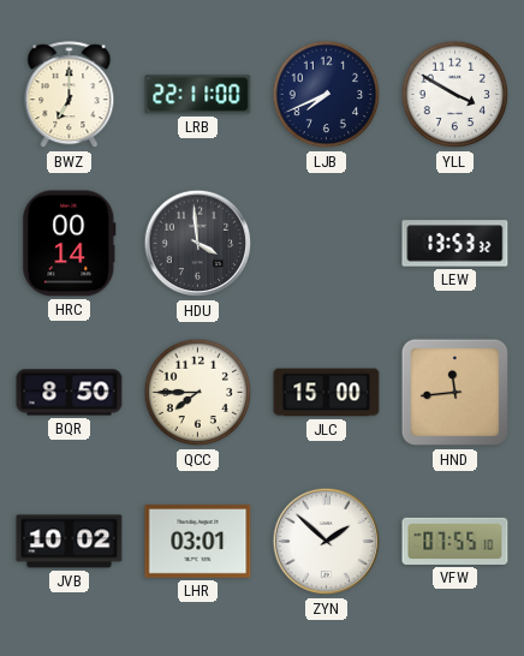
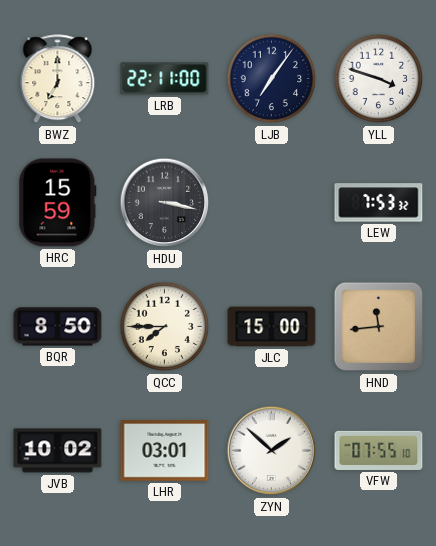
LJB: 7:41 -> 7:06
YLL: 3:50 -> 3:48
HRC: 00:14 -> 15:59
HDU: 3:59 -> 3:17
LEW: 13:53 -> 7:53
